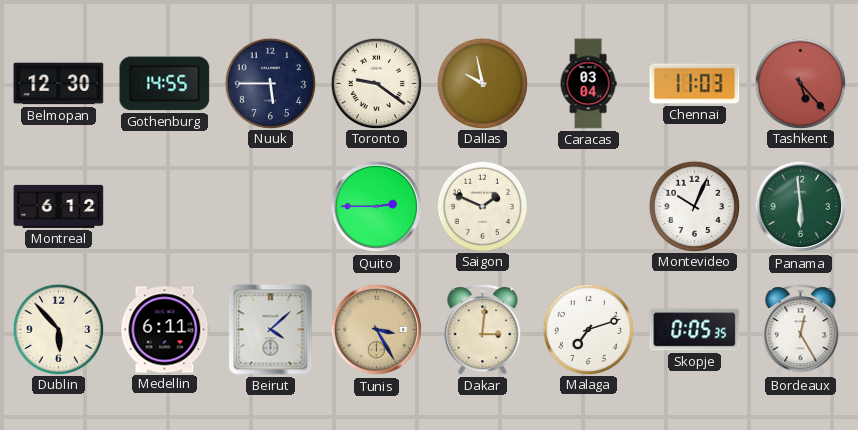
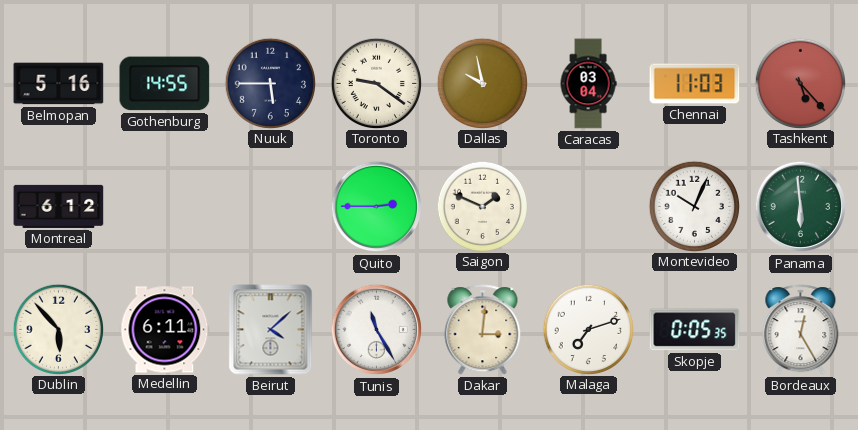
Belmopan: 12:30 -> 5:16
Tunis: 3:25 -> 11:25
Tunis dial: champagne -> white
